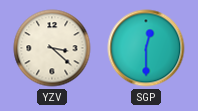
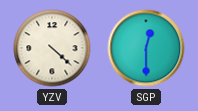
YZV: 3:22 -> 4:22
